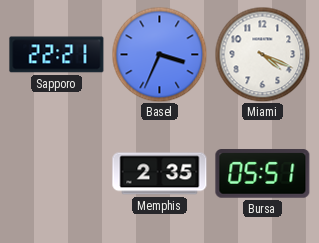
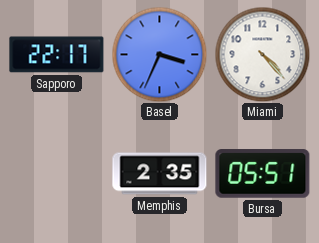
Sapporo: 22:21 -> 22:17
Miami: 4:19 -> 4:23
